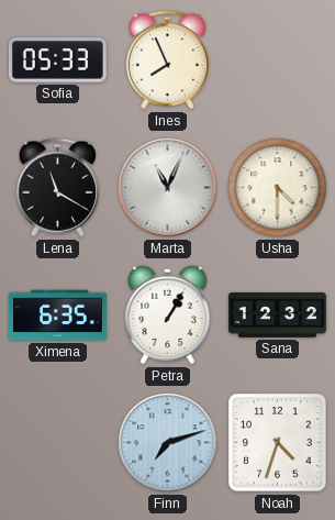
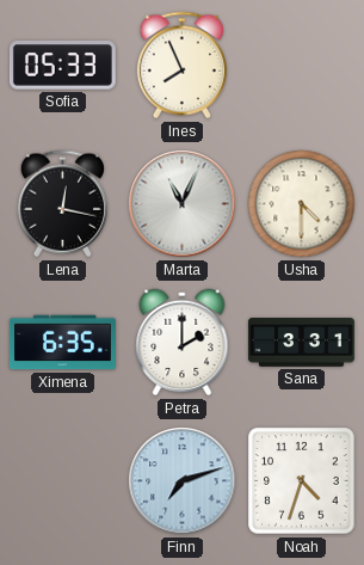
Lena: 11:20 -> 12:17
Petra: 1:05 -> 2:00
Sana: 12:32 -> 3:31
